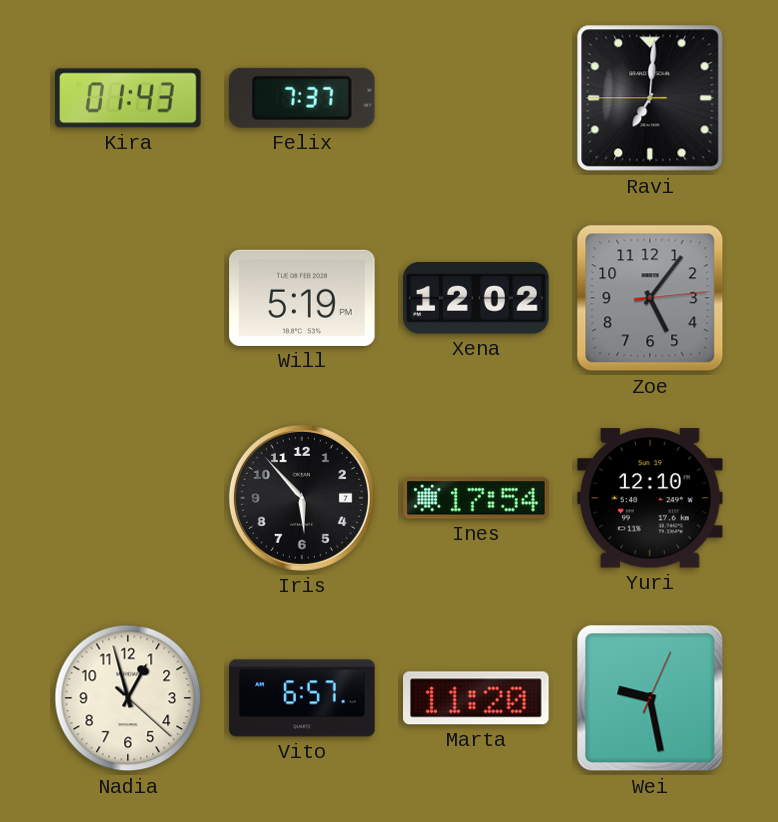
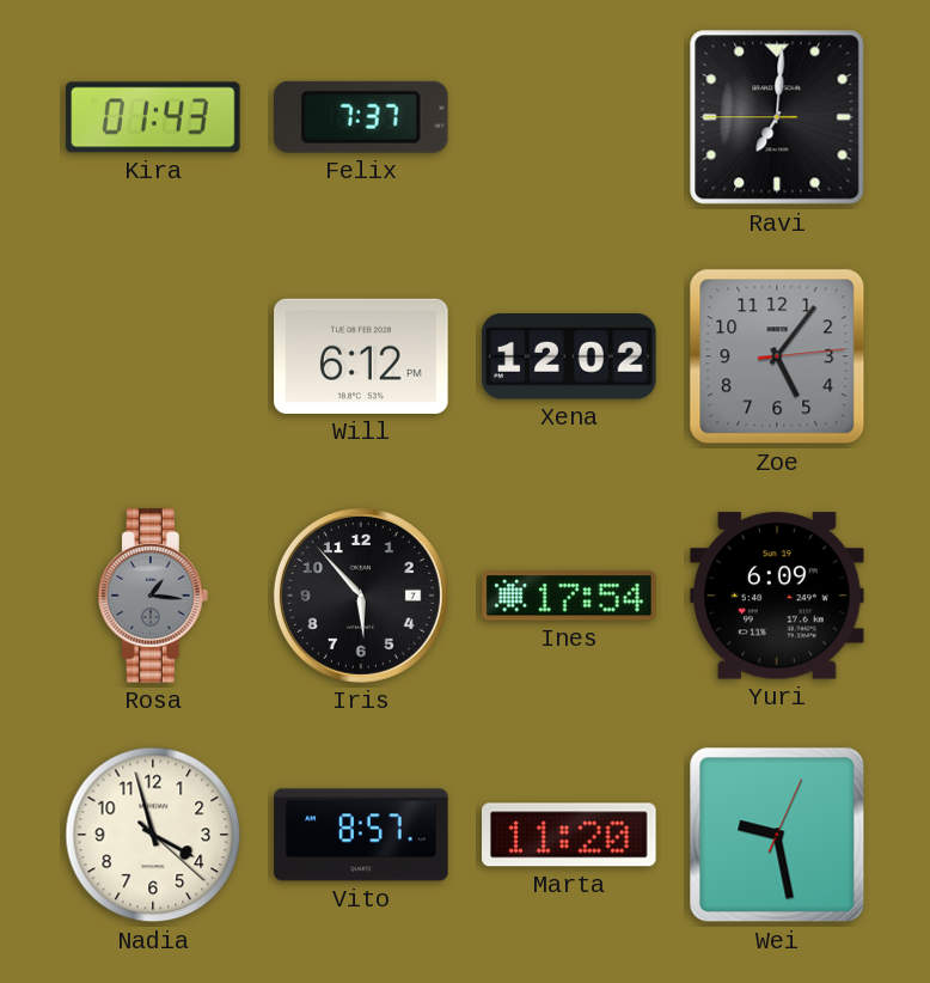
Will: 5:19 -> 6:12
Rosa: none -> 1:16
Yuri: 12:10 -> 6:09
Nadia: 12:57 -> 3:57
Vito: 6:57 -> 8:57
